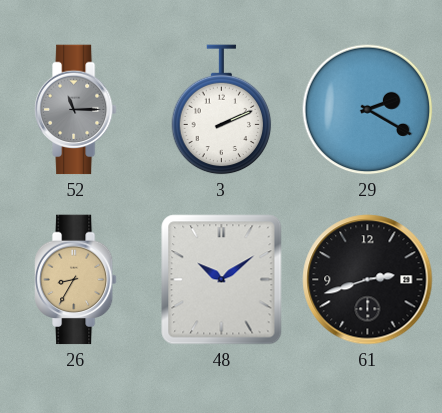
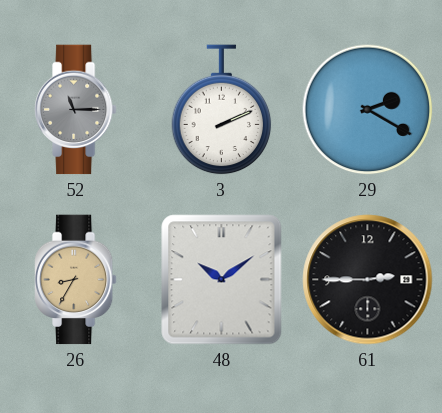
61: 2:42 -> 2:45
